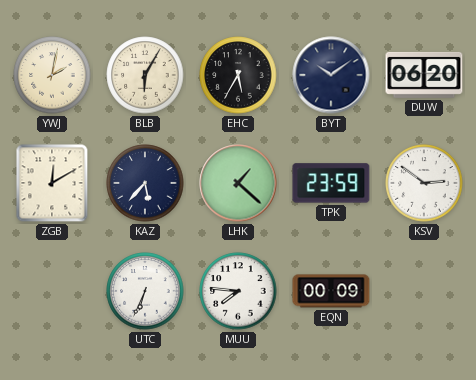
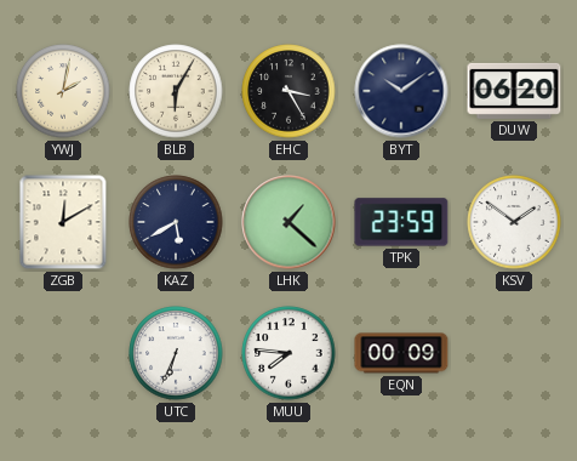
EHC: 5:35 -> 3:25
KAZ: 5:37 -> 5:40
KSV: 2:51 -> 1:51
